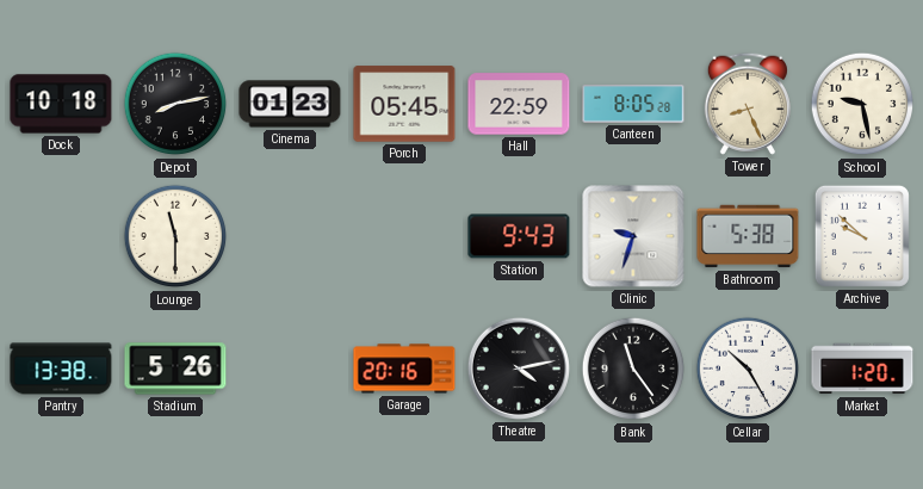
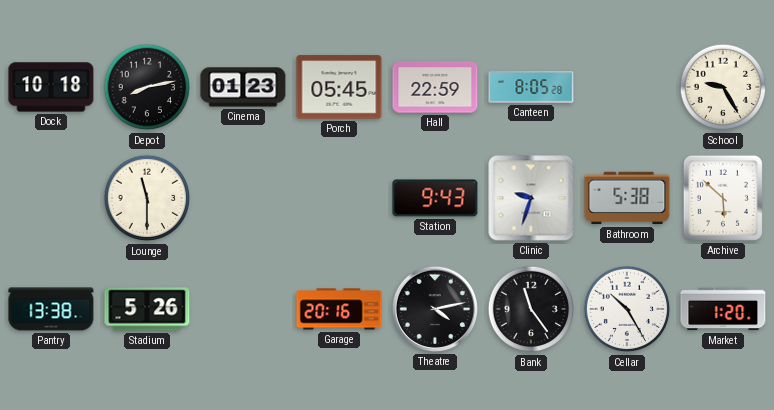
Tower: 8:26 -> none
School: 9:28 -> 9:25
Archive: 9:52 -> 5:52
